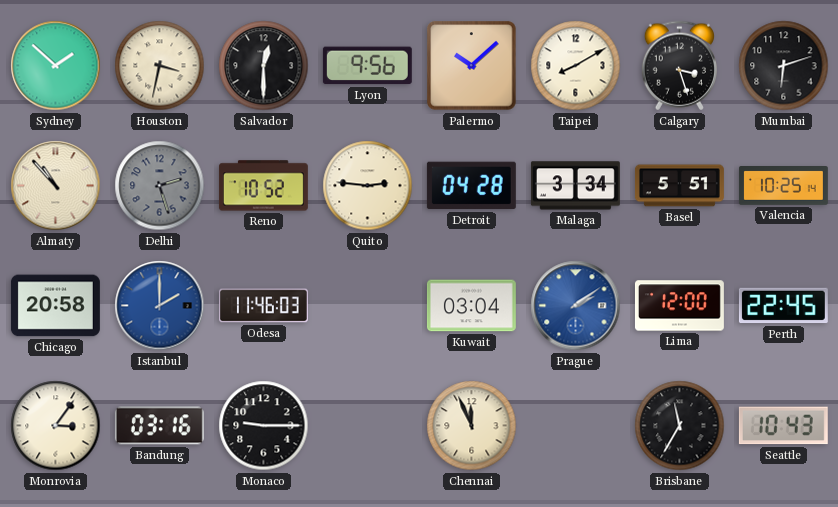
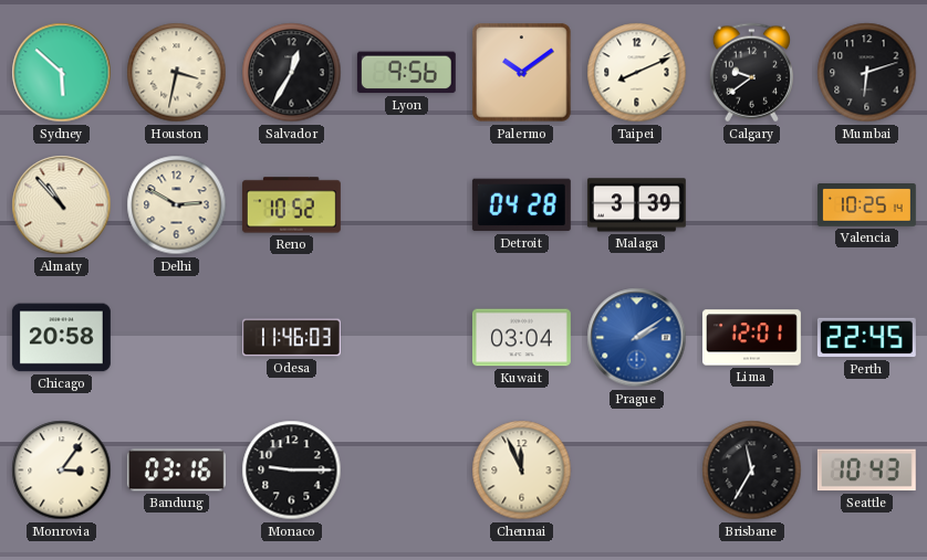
Sydney: 1:52 -> 5:52
Salvador: 12:30 -> 12:35
Palermo: 10:08 -> 10:09
Taipei: 8:10 -> 8:11
Calgary: 3:27 -> 9:39
Delhi: 2:27 -> 2:50
Delhi dial: grey -> cream
Quito: 2:46 -> none
Malaga: 3:34 -> 3:39
Basel: 5:51 -> none
Istanbul: 2:00 -> none
Lima: 12:00 -> 12:01
